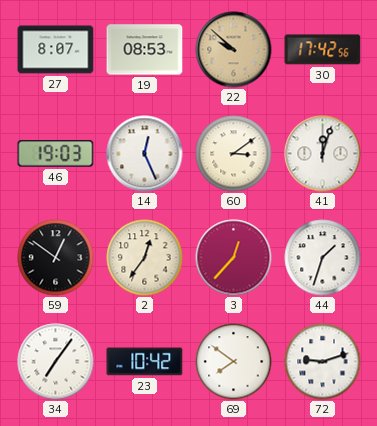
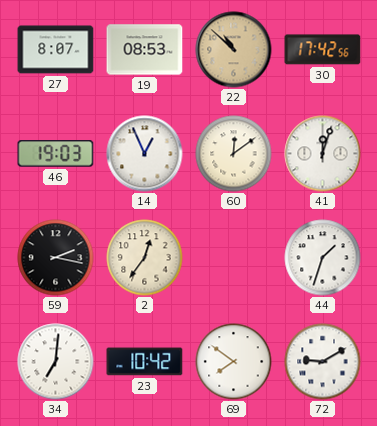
22: 9:52 -> 10:52
14: 12:26 -> 12:56
60: 3:09 -> 12:09
59: 12:51 -> 2:17
3: 12:37 -> none
34: 7:06 -> 7:01
72: 9:12 -> 9:10
